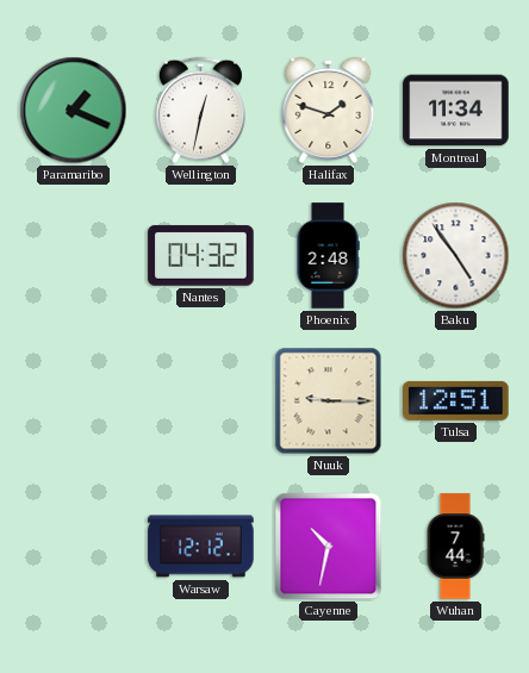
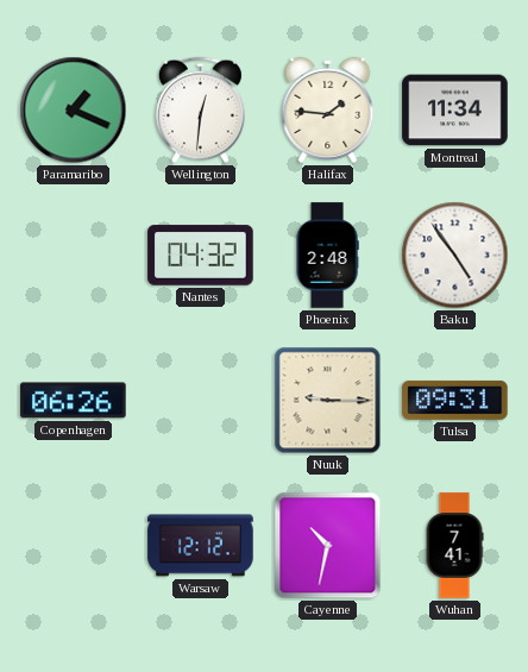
Wellington: 12:32 -> 12:31
Halifax: 1:48 -> 1:46
Copenhagen: none -> 06:26
Tulsa: 12:51 -> 09:31
Wuhan: 7:44 -> 7:41
